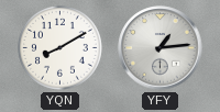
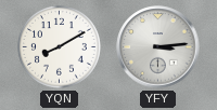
YFY: 1:14 -> 3:14
